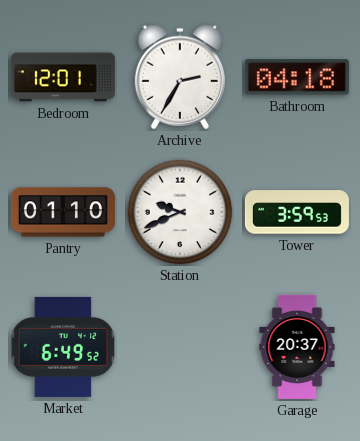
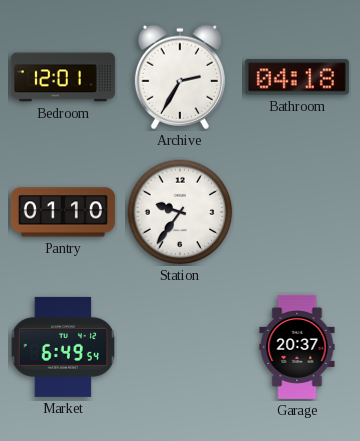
Station: 9:41 -> 9:36
Tower: 3:59 -> none
Market: 6:49:52 -> 6:49:54
